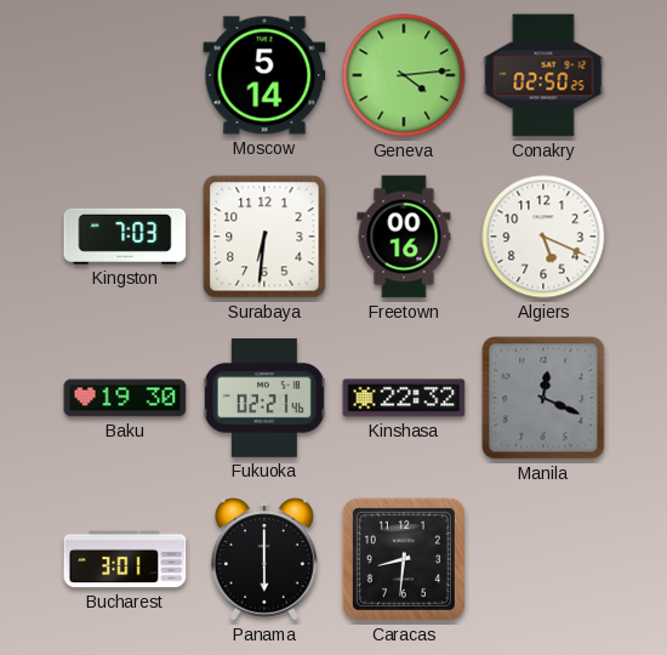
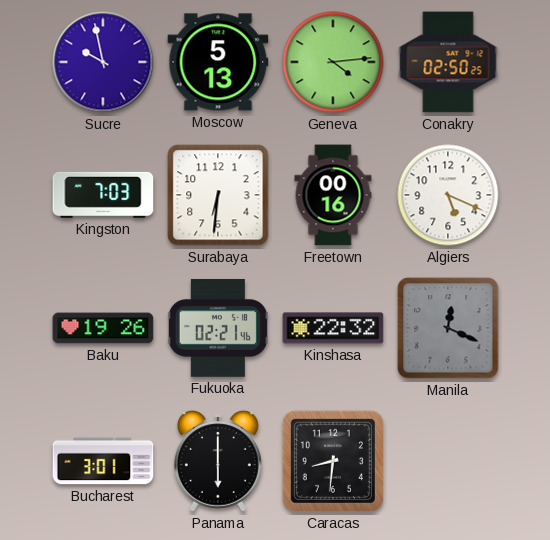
Sucre: none -> 9:58
Moscow: 5:14 -> 5:13
Baku: 19:30 -> 19:26
